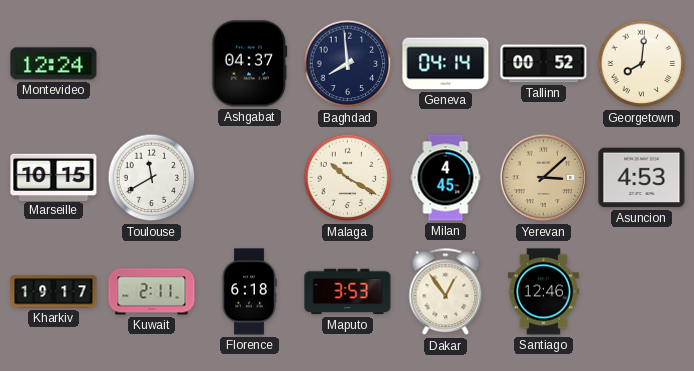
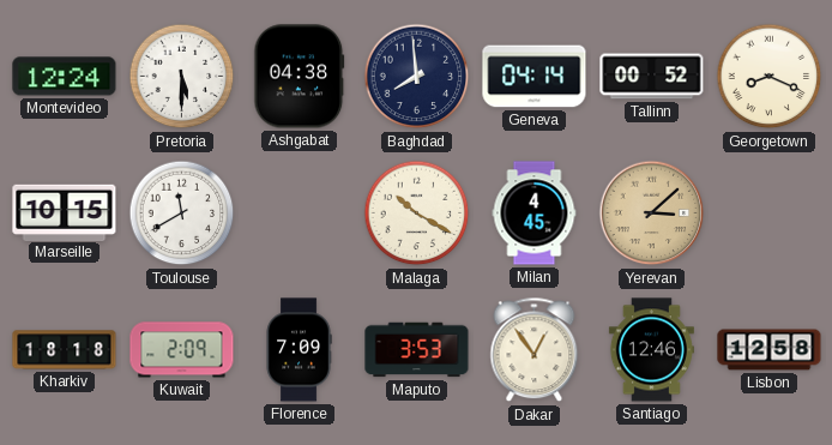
Pretoria: none -> 5:30
Ashgabat: 04:37 -> 04:38
Georgetown: 8:01 -> 8:19
Asuncion: 4:53 -> none
Kharkiv: 19:17 -> 18:18
Kuwait: 2:11 -> 2:09
Florence: 6:18 -> 7:09
Lisbon: none -> 12:58
